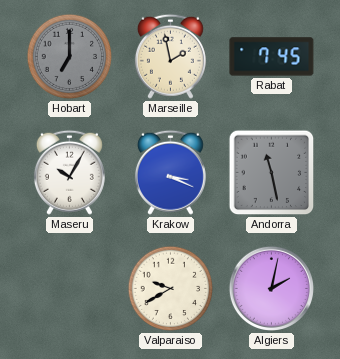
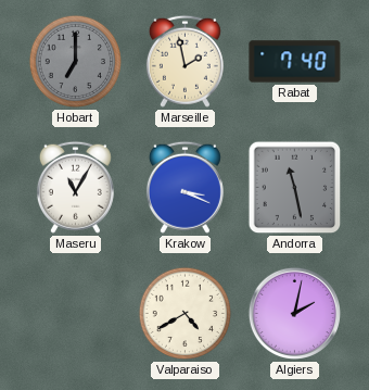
Rabat: 7:45 -> 7:40
Maseru: 10:05 -> 11:05
Valparaiso: 9:40 -> 4:40
